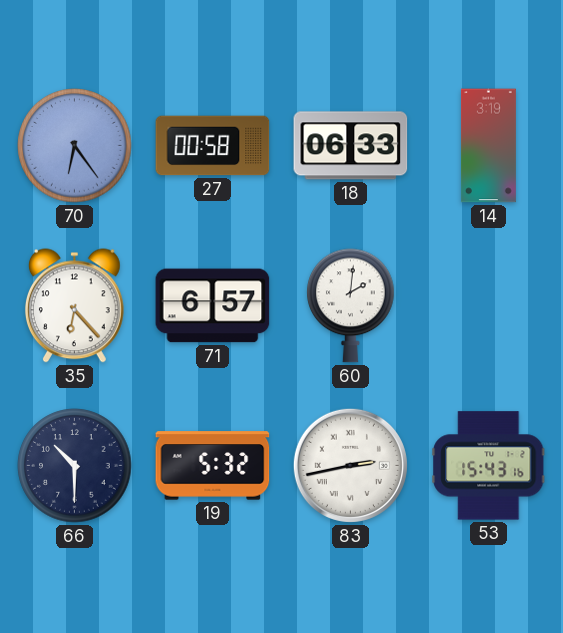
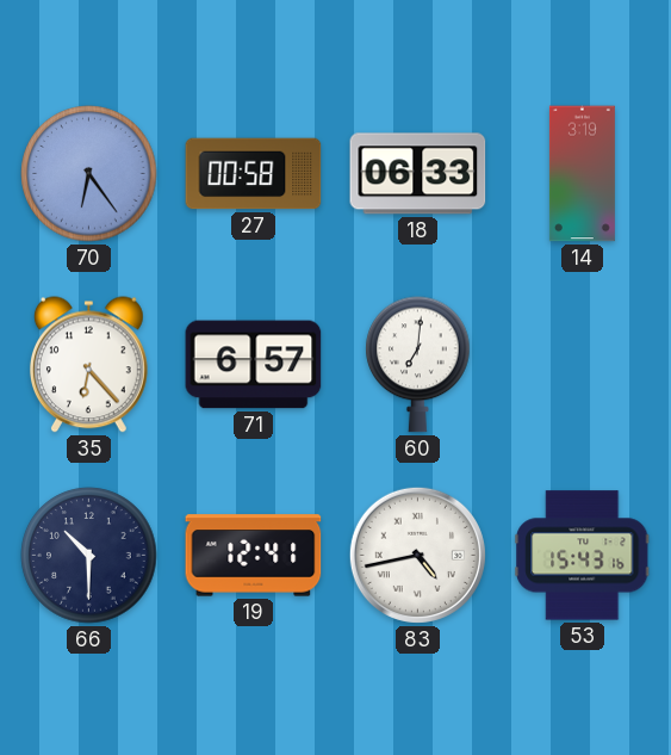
60: 2:01 -> 7:01
19: 5:32 -> 12:41
83: 2:43 -> 4:43
